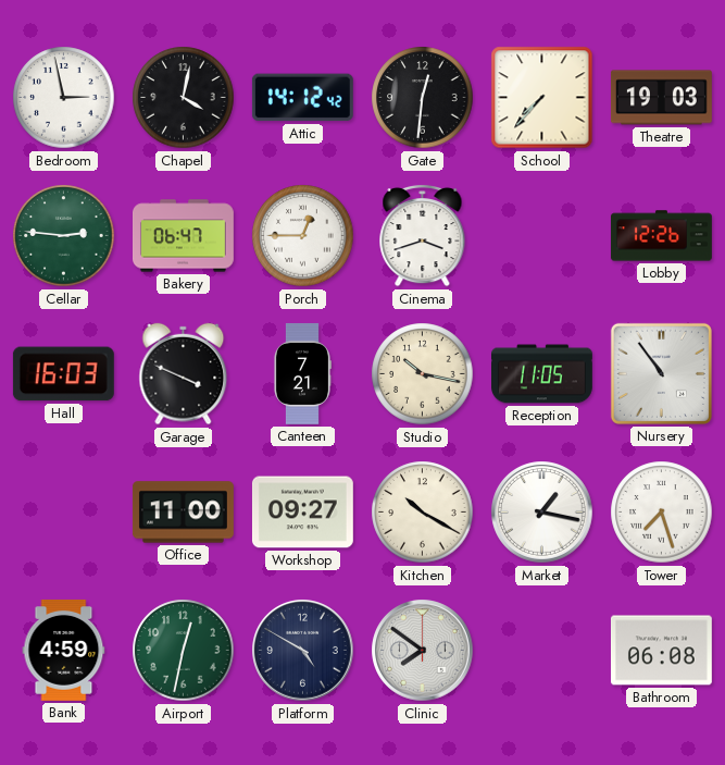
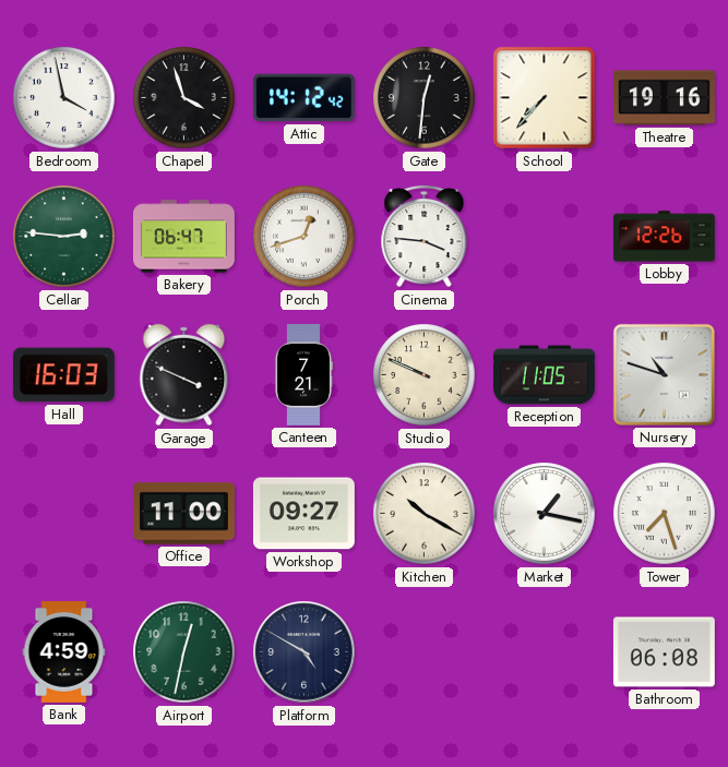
Bedroom: 2:58 -> 3:58
Chapel: 4:02 -> 3:57
Theatre: 19:03 -> 19:16
Porch: 12:45 -> 12:42
Cinema: 3:42 -> 3:46
Studio: 10:17 -> 9:49
Nursery: 10:54 -> 10:48
Clinic: 7:51 -> none
